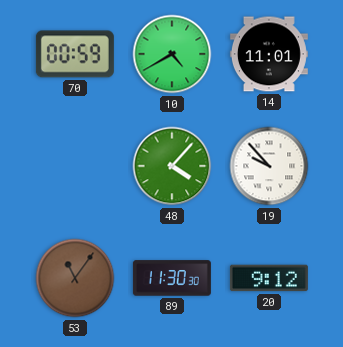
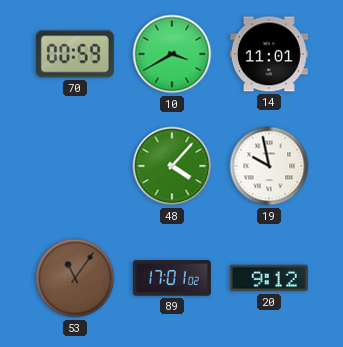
10: 4:40 -> 3:40
19: 9:53 -> 9:58
89: 11:30 -> 17:01
